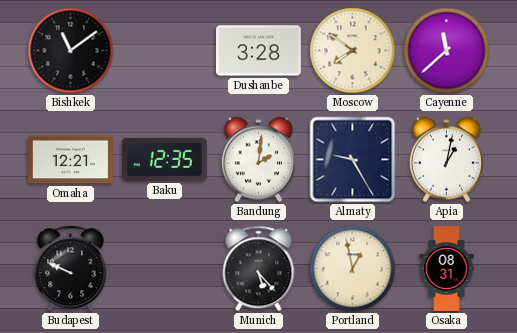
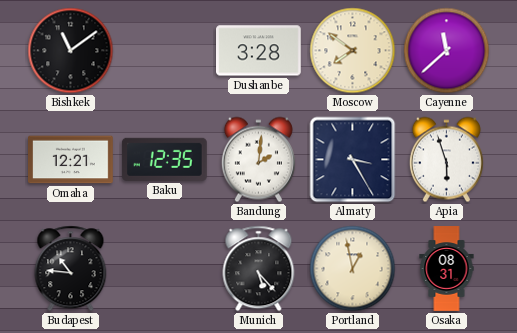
Almaty: 9:25 -> 3:25
Apia: 1:02 -> 5:57
Budapest: 9:49 -> 10:46
